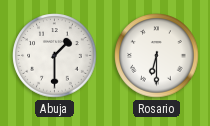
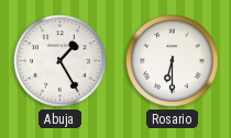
Abuja: 1:30 -> 1:25
